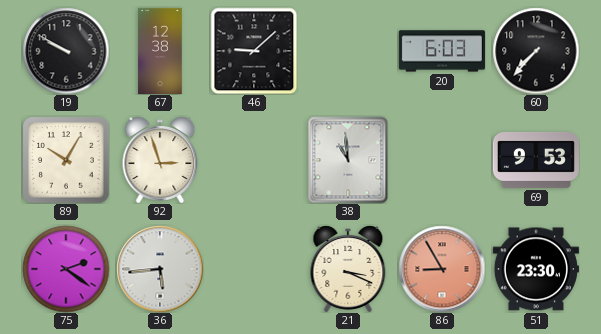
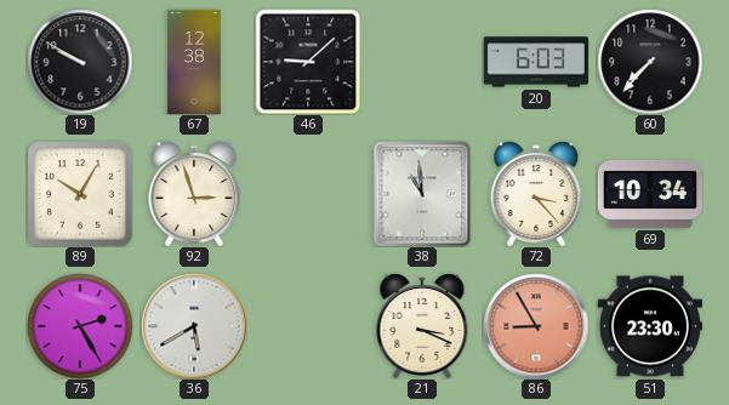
72: none -> 3:23
69: 9:53 -> 10:34
75: 2:21 -> 2:25
36: 5:44 -> 5:40
